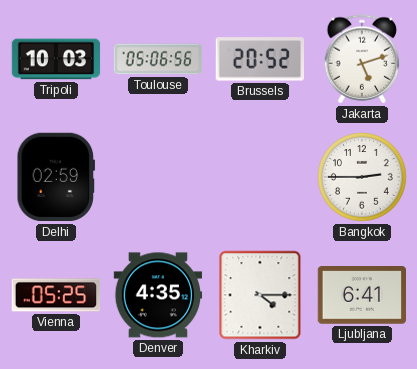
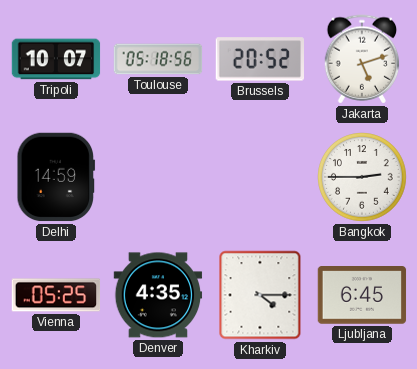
Tripoli: 10:03 -> 10:07
Toulouse: 05:06 -> 05:18
Delhi: 02:59 -> 14:59
Ljubljana: 6:41 -> 6:45
